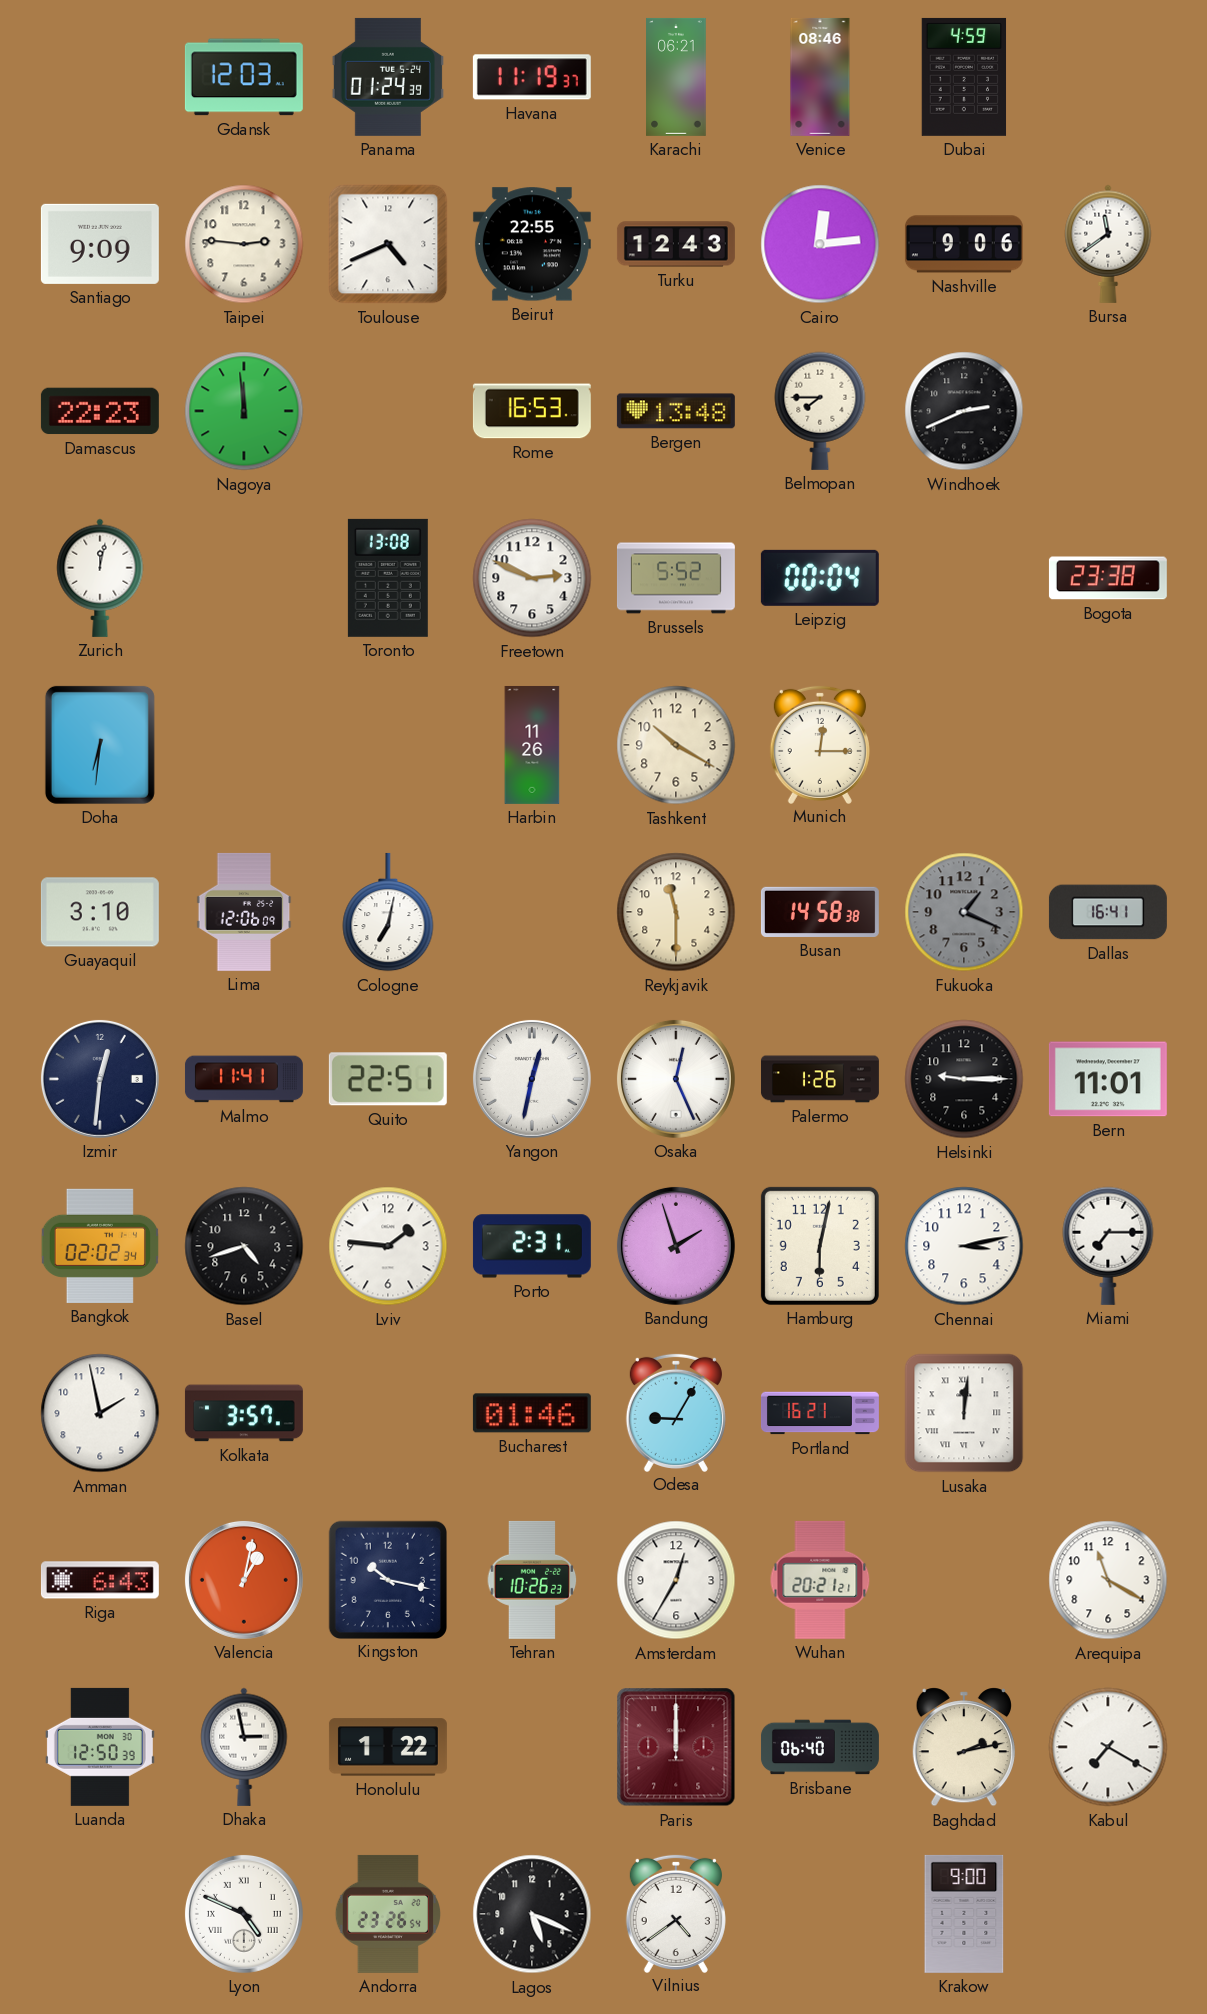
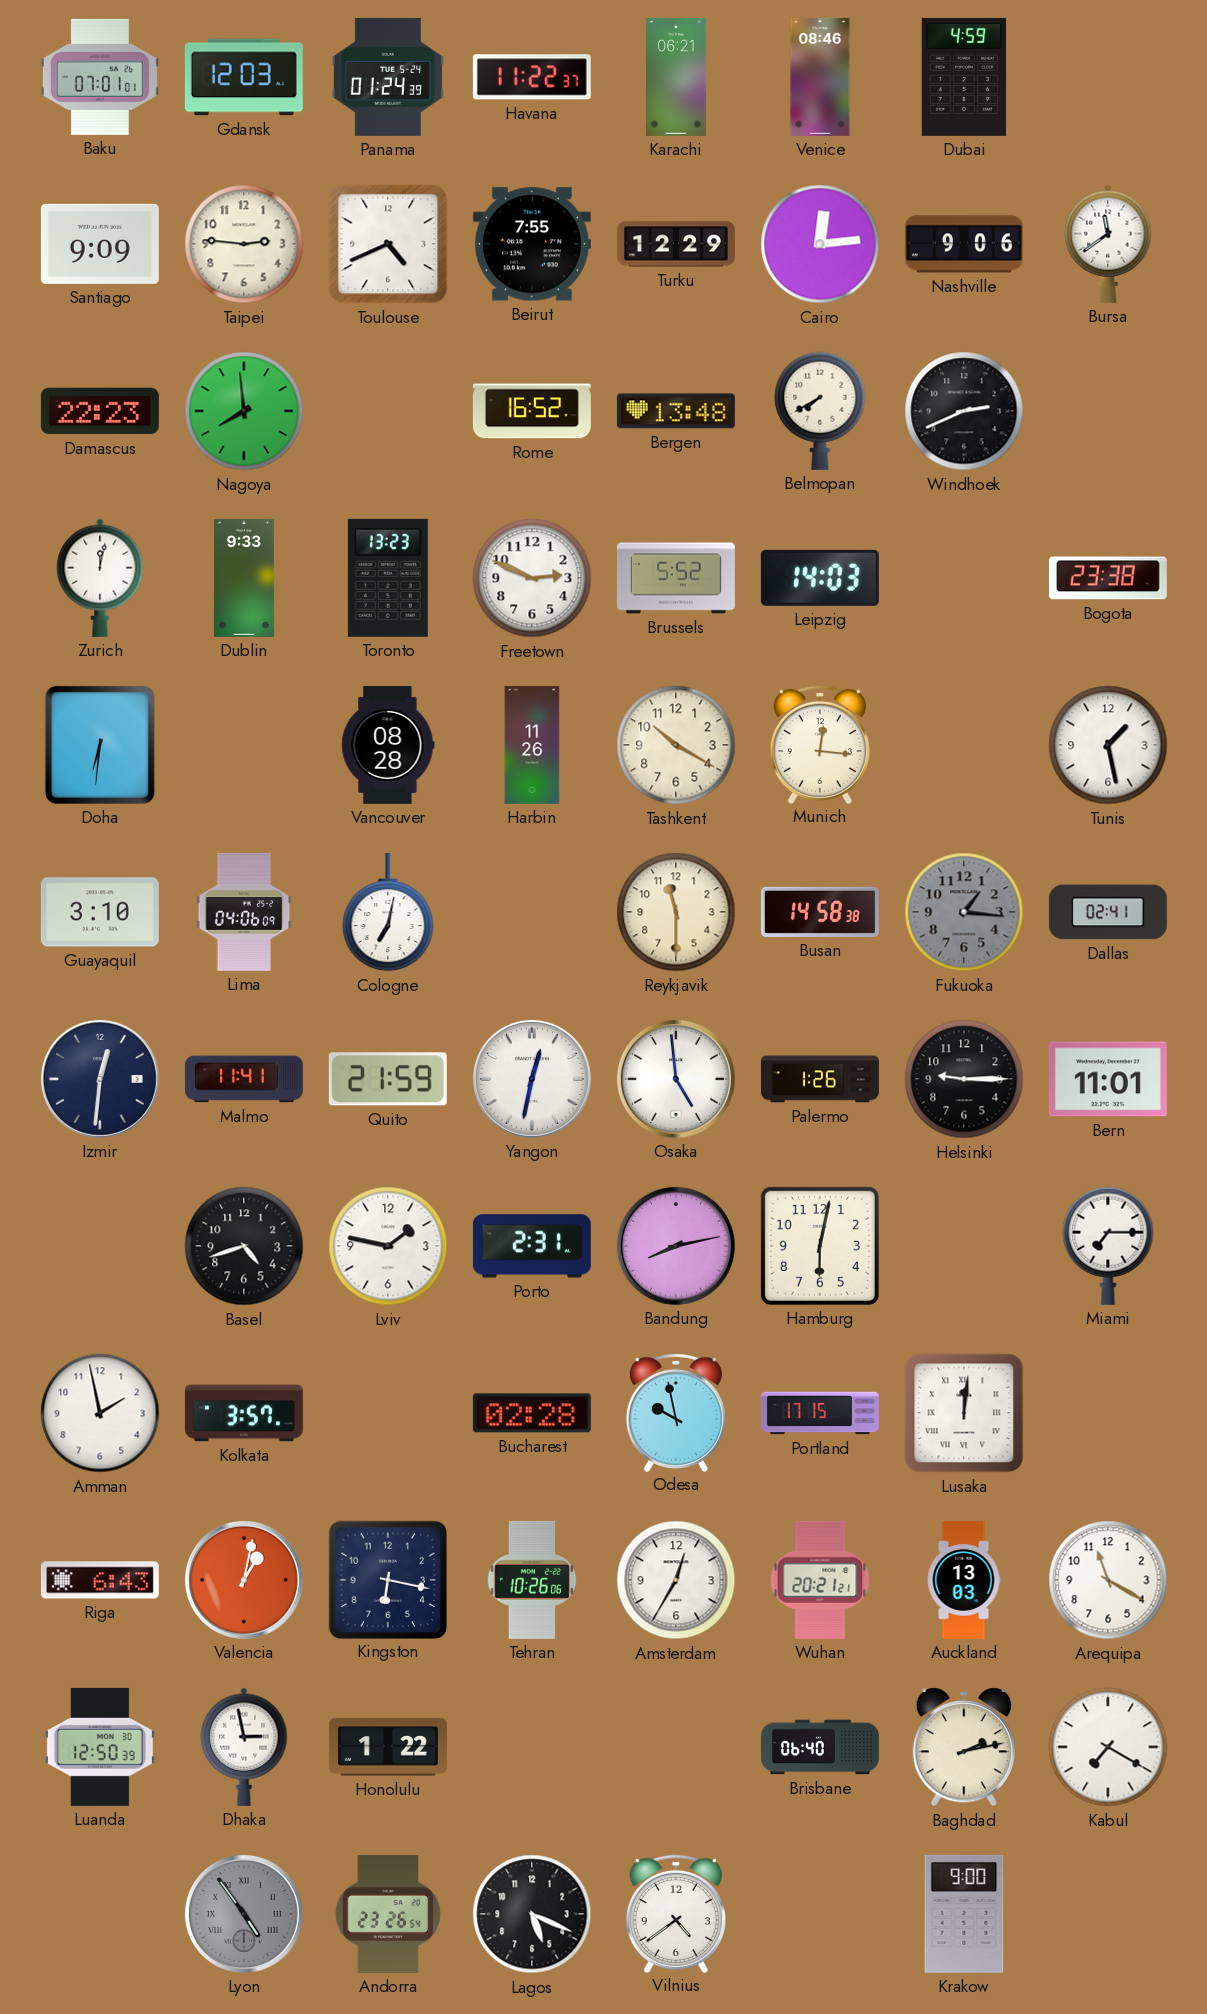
Baku: none -> 07:01
Havana: 11:19 -> 11:22
Beirut: 22:55 -> 7:55
Turku: 12:43 -> 12:29
Nagoya: 11:59 -> 7:59
Rome: 16:53 -> 16:52
Belmopan: 7:45 -> 7:40
Dublin: none -> 9:33
Toronto: 13:08 -> 13:23
Leipzig: 00:04 -> 14:03
Vancouver: none -> 08:28
Munich: 12:15 -> 12:16
Tunis: none -> 1:28
Lima: 12:06 -> 04:06
Fukuoka: 1:19 -> 1:16
Dallas: 16:41 -> 02:41
Quito: 22:51 -> 21:59
Osaka: 12:26 -> 4:59
Bangkok: 02:02 -> none
Lviv: 1:46 -> 1:47
Bandung: 1:57 -> 8:13
Chennai: 3:13 -> none
Bucharest: 01:46 -> 02:28
Odesa: 9:05 -> 9:58
Portland: 16:21 -> 17:15
Kingston: 10:17 -> 6:17
Tehran: 10:26:23 -> 10:26:06
Auckland: none -> 13:03
Paris: 12:00 -> none
Lyon: 4:49 -> 4:54
Lyon dial: white -> grey
